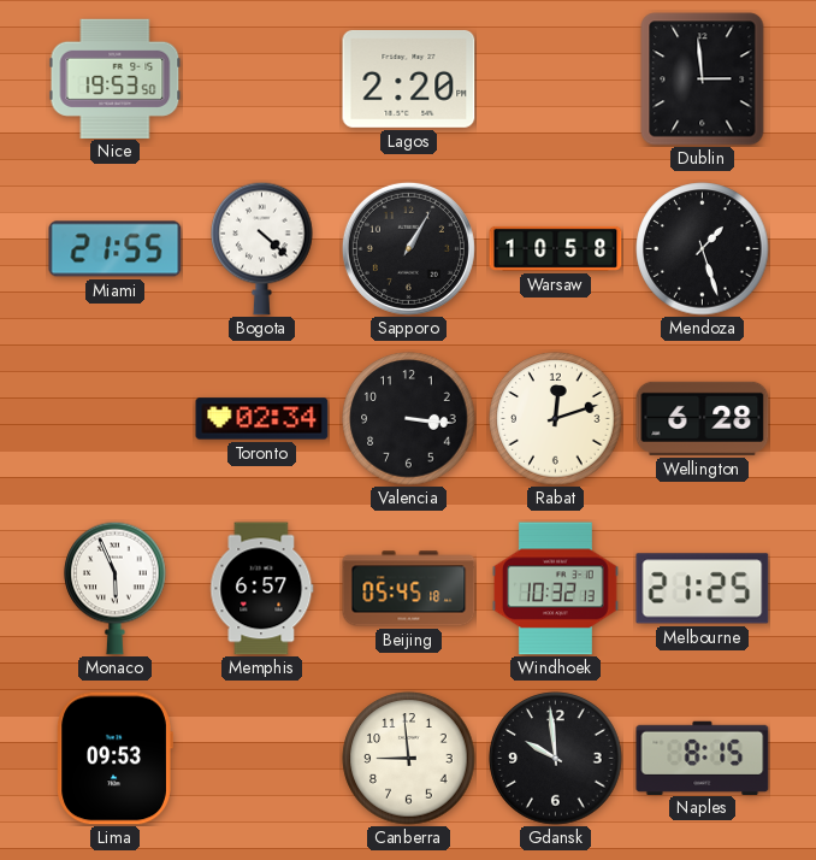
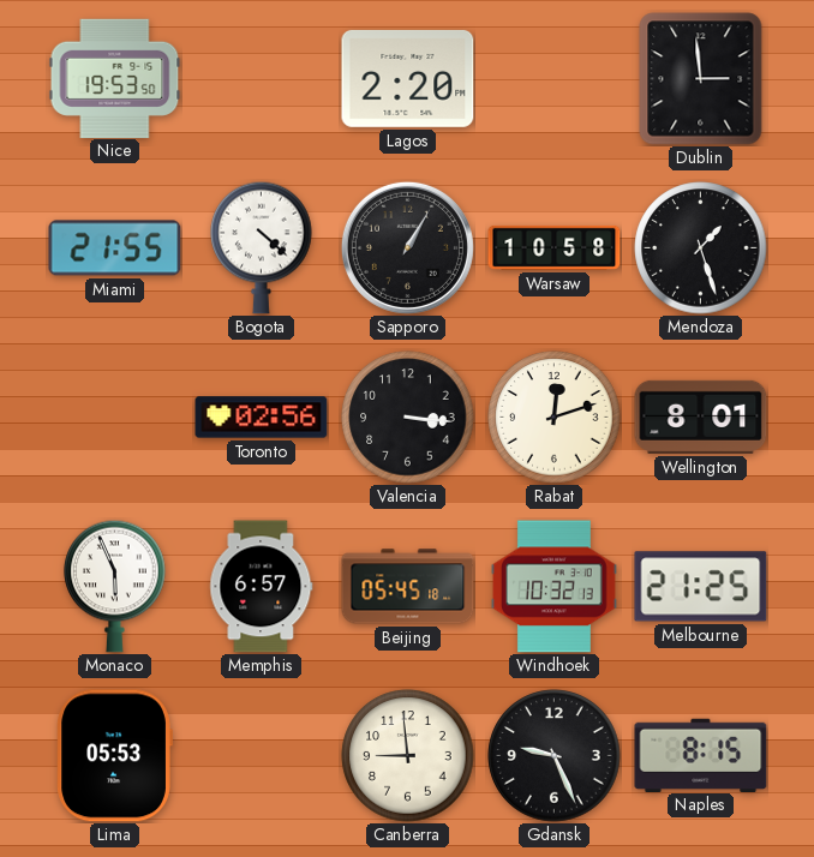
Toronto: 02:34 -> 02:56
Wellington: 6:28 -> 8:01
Lima: 09:53 -> 05:53
Gdansk: 9:59 -> 9:26
